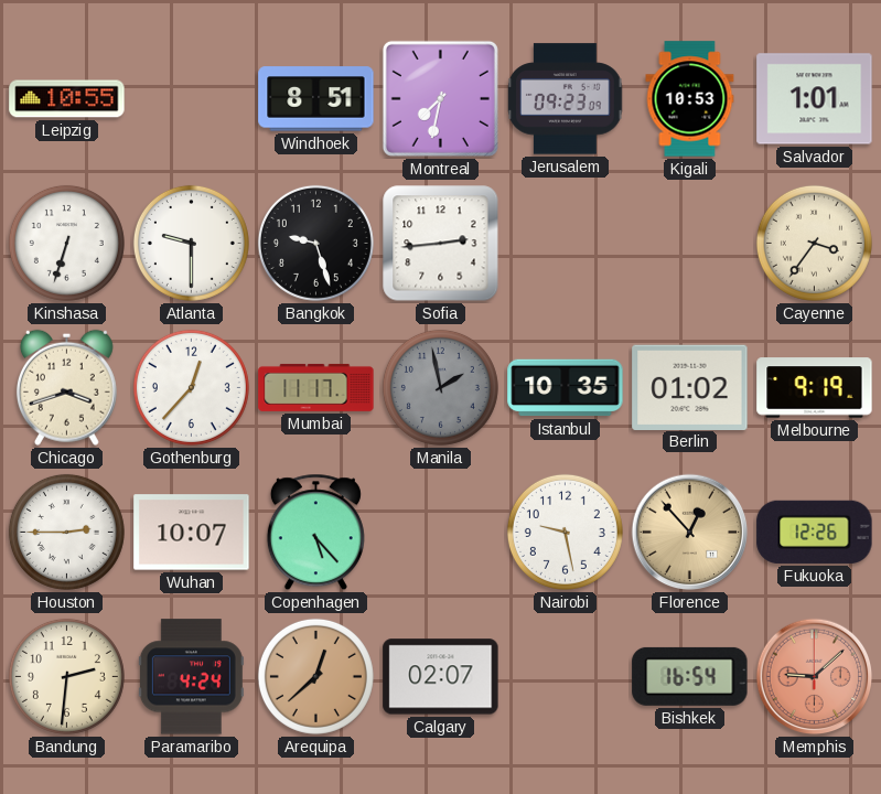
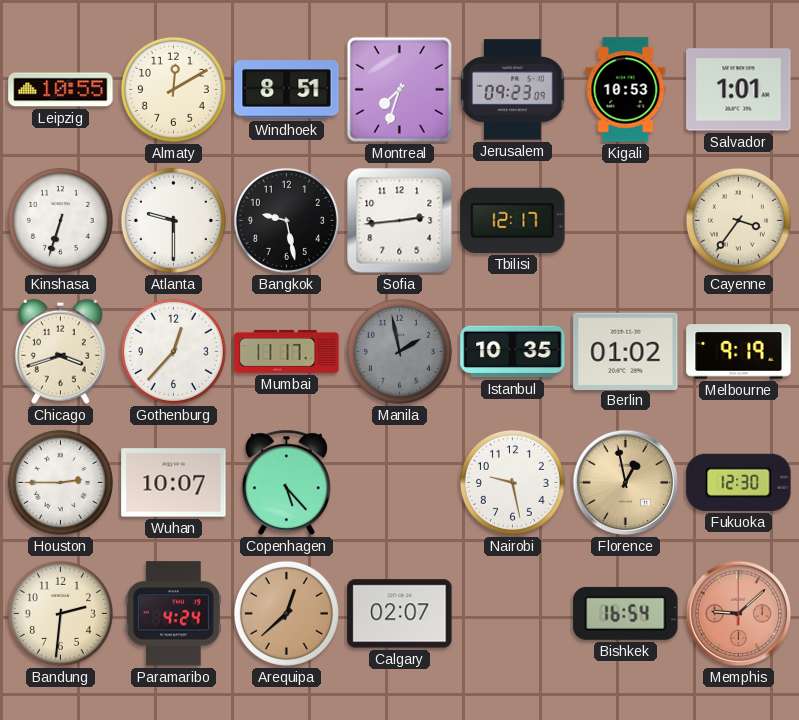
Almaty: none -> 12:10
Montreal: 7:32 -> 7:33
Bangkok: 9:27 -> 9:28
Tbilisi: none -> 12:17
Florence: 12:53 -> 12:58
Fukuoka: 12:26 -> 12:30
